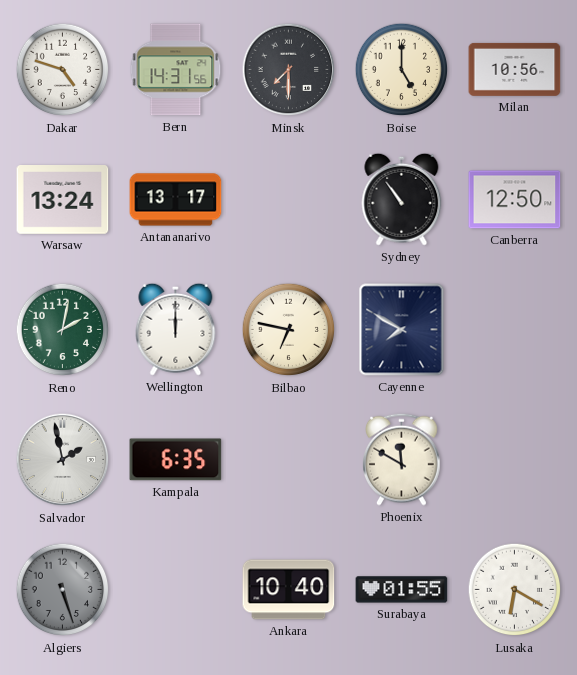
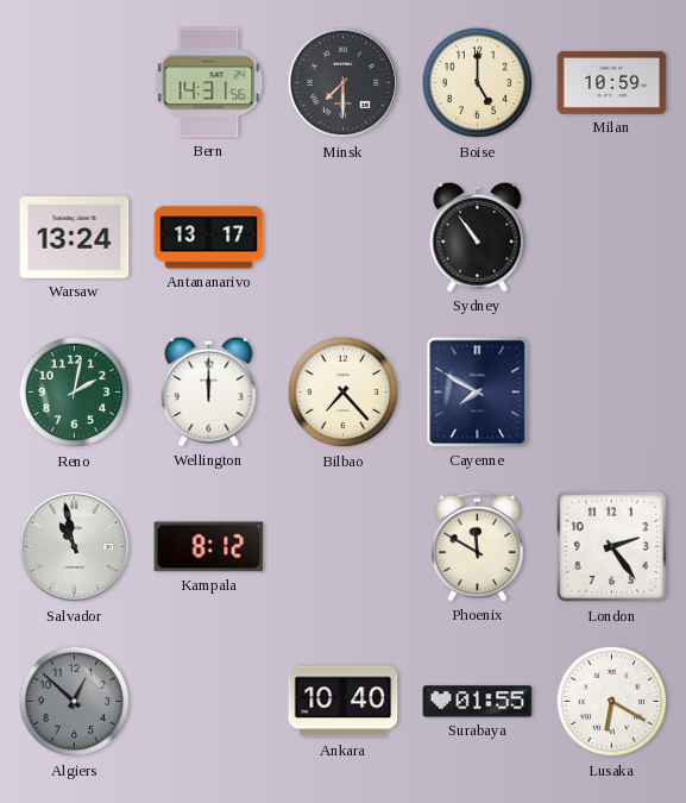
Dakar: 4:48 -> none
Milan: 10:56 -> 10:59
Canberra: 12:50 -> none
Bilbao: 6:47 -> 7:23
Salvador: 1:58 -> 10:58
Kampala: 6:35 -> 8:12
London: none -> 2:24
Algiers: 5:27 -> 12:52
